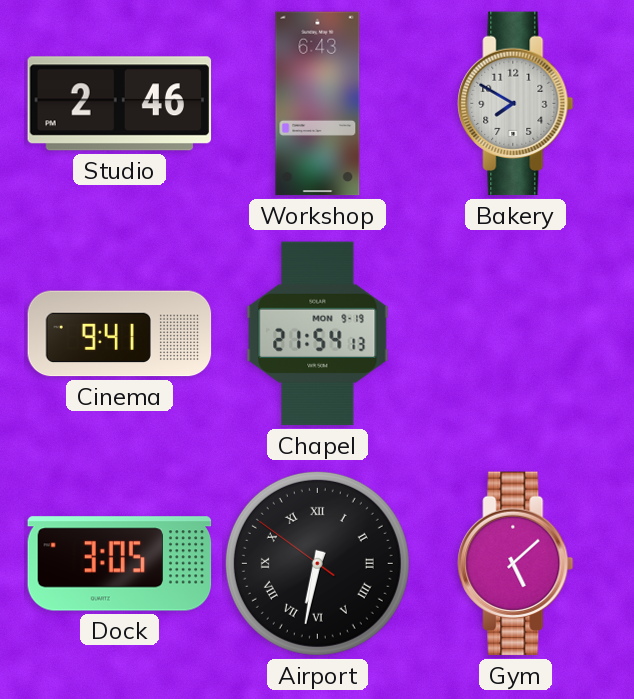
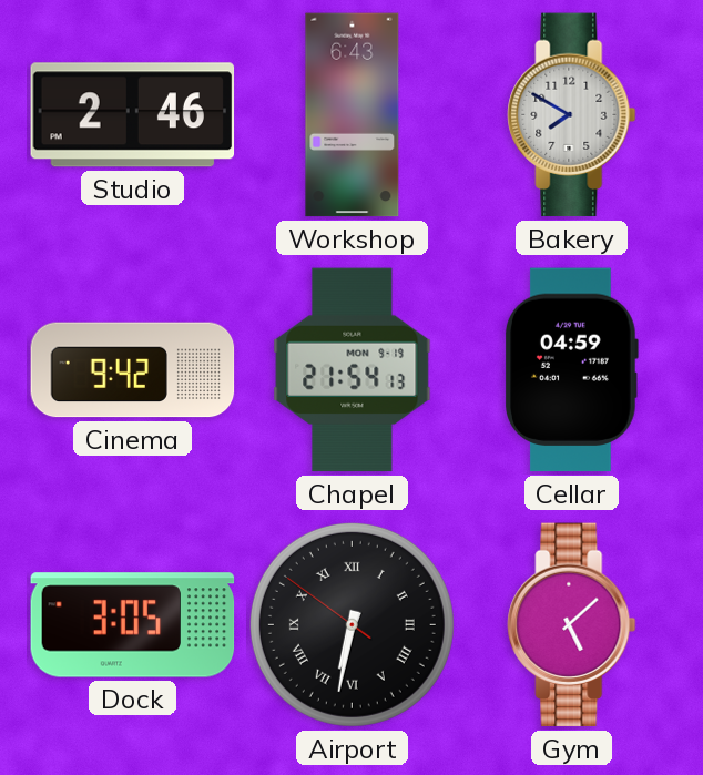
Cinema: 9:41 -> 9:42
Cellar: none -> 04:59
